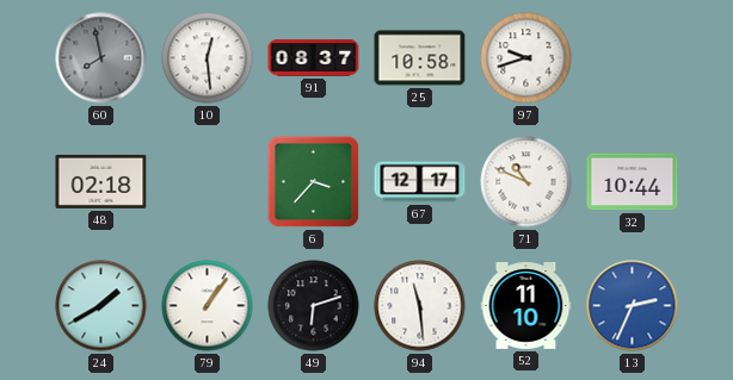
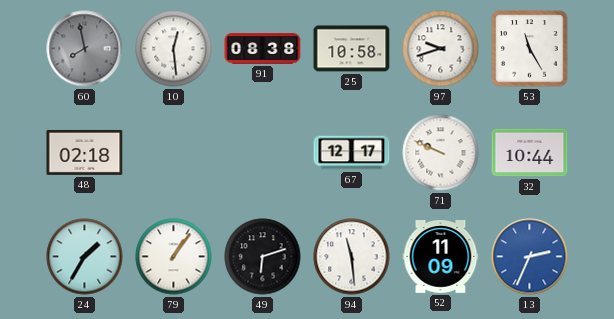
91: 08:37 -> 08:38
53: none -> 11:25
6: 3:37 -> none
71: 10:49 -> 9:49
24: 1:40 -> 1:35
52: 11:10 -> 11:09
